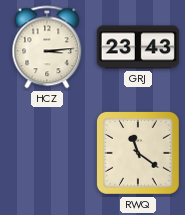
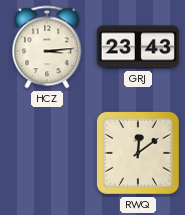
RWQ: 11:21 -> 12:09
